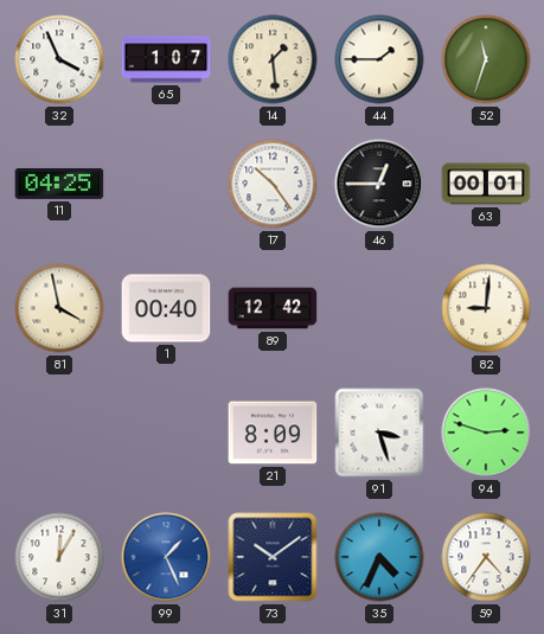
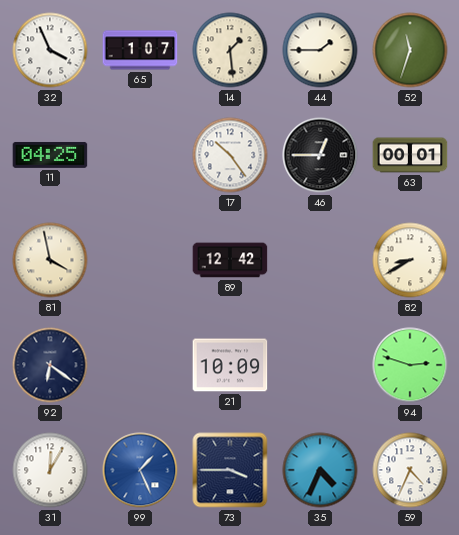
1: 00:40 -> none
82: 9:01 -> 8:40
92: none -> 6:21
21: 8:09 -> 10:09
91: 3:27 -> none
73: 10:09 -> 3:45
59: 4:36 -> 4:34
